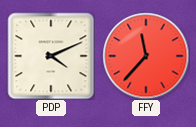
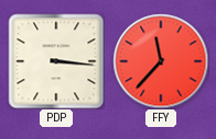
PDP: 4:11 -> 3:16
